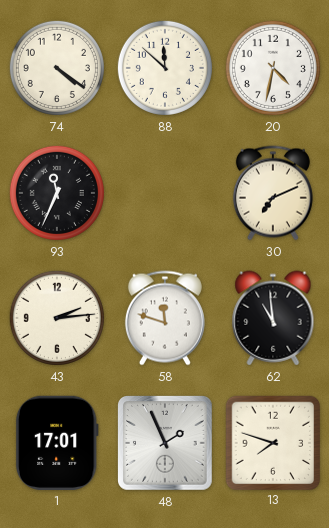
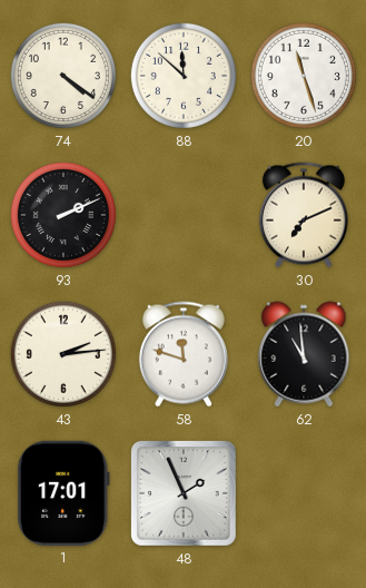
20: 4:32 -> 11:27
93: 11:34 -> 2:11
13: 7:48 -> none
